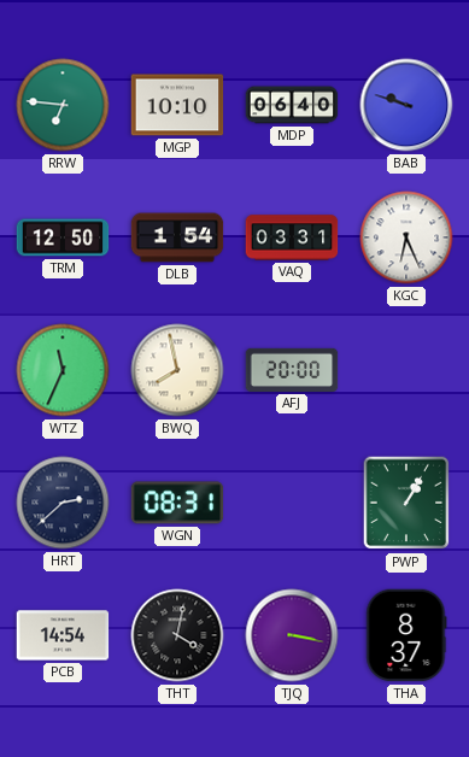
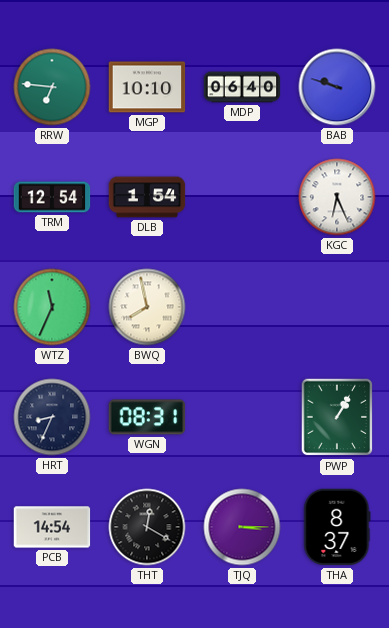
TRM: 12:50 -> 12:54
VAQ: 03:31 -> none
AFJ: 20:00 -> none
HRT: 2:38 -> 8:34
THT: 4:02 -> 12:20
TJQ: 3:17 -> 3:15
